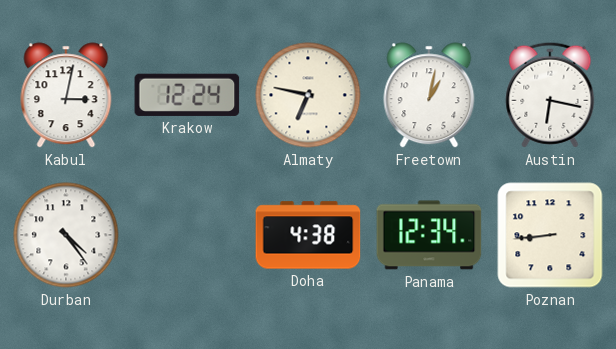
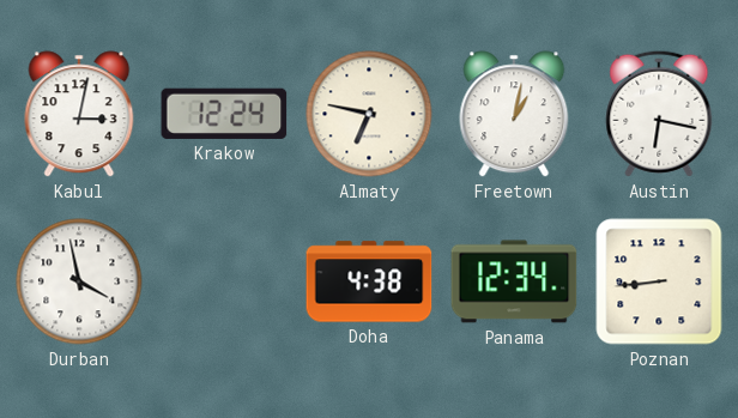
Durban: 4:24 -> 3:58
